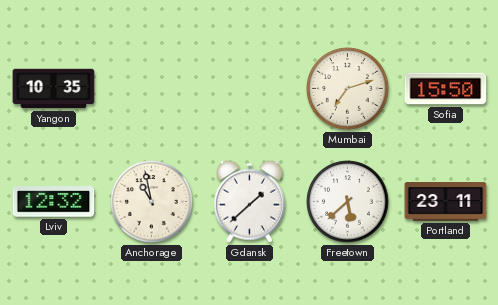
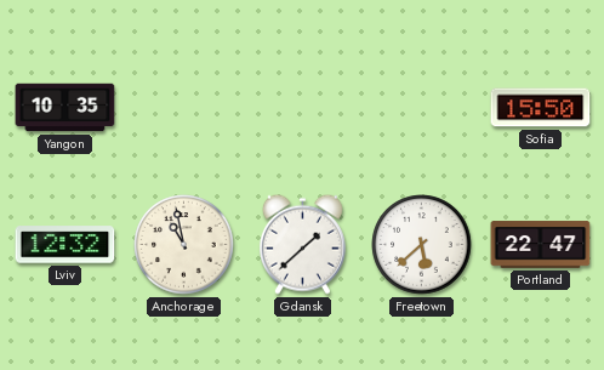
Mumbai: 7:12 -> none
Portland: 23:11 -> 22:47
